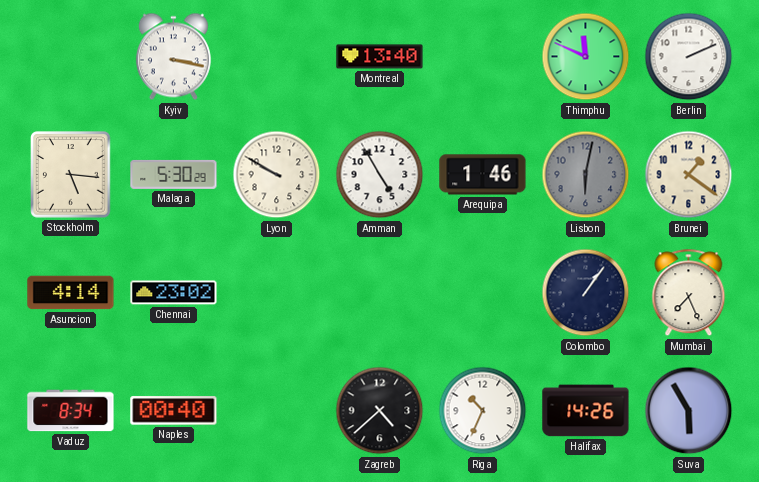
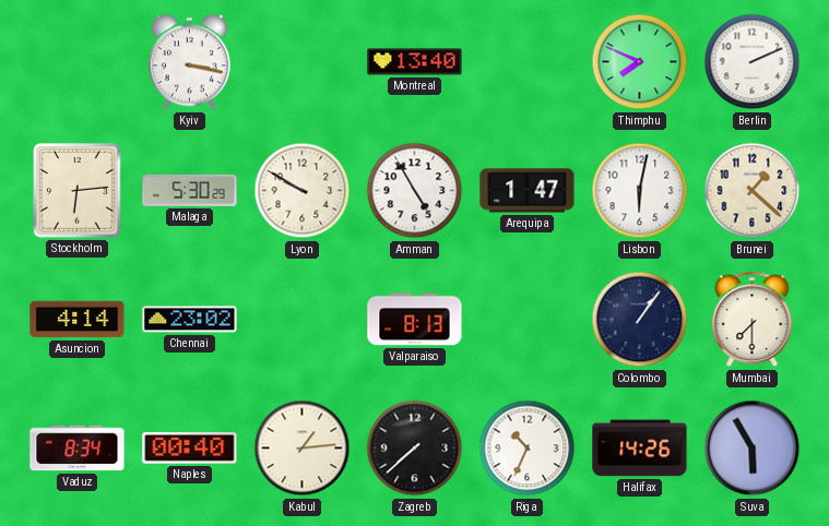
Thimphu: 11:49 -> 7:49
Stockholm: 5:16 -> 6:14
Arequipa: 1:46 -> 1:47
Lisbon dial: grey -> white
Brunei: 1:21 -> 1:22
Valparaiso: none -> 8:13
Mumbai: 7:26 -> 7:30
Kabul: none -> 1:14
Zagreb: 4:38 -> 7:38
